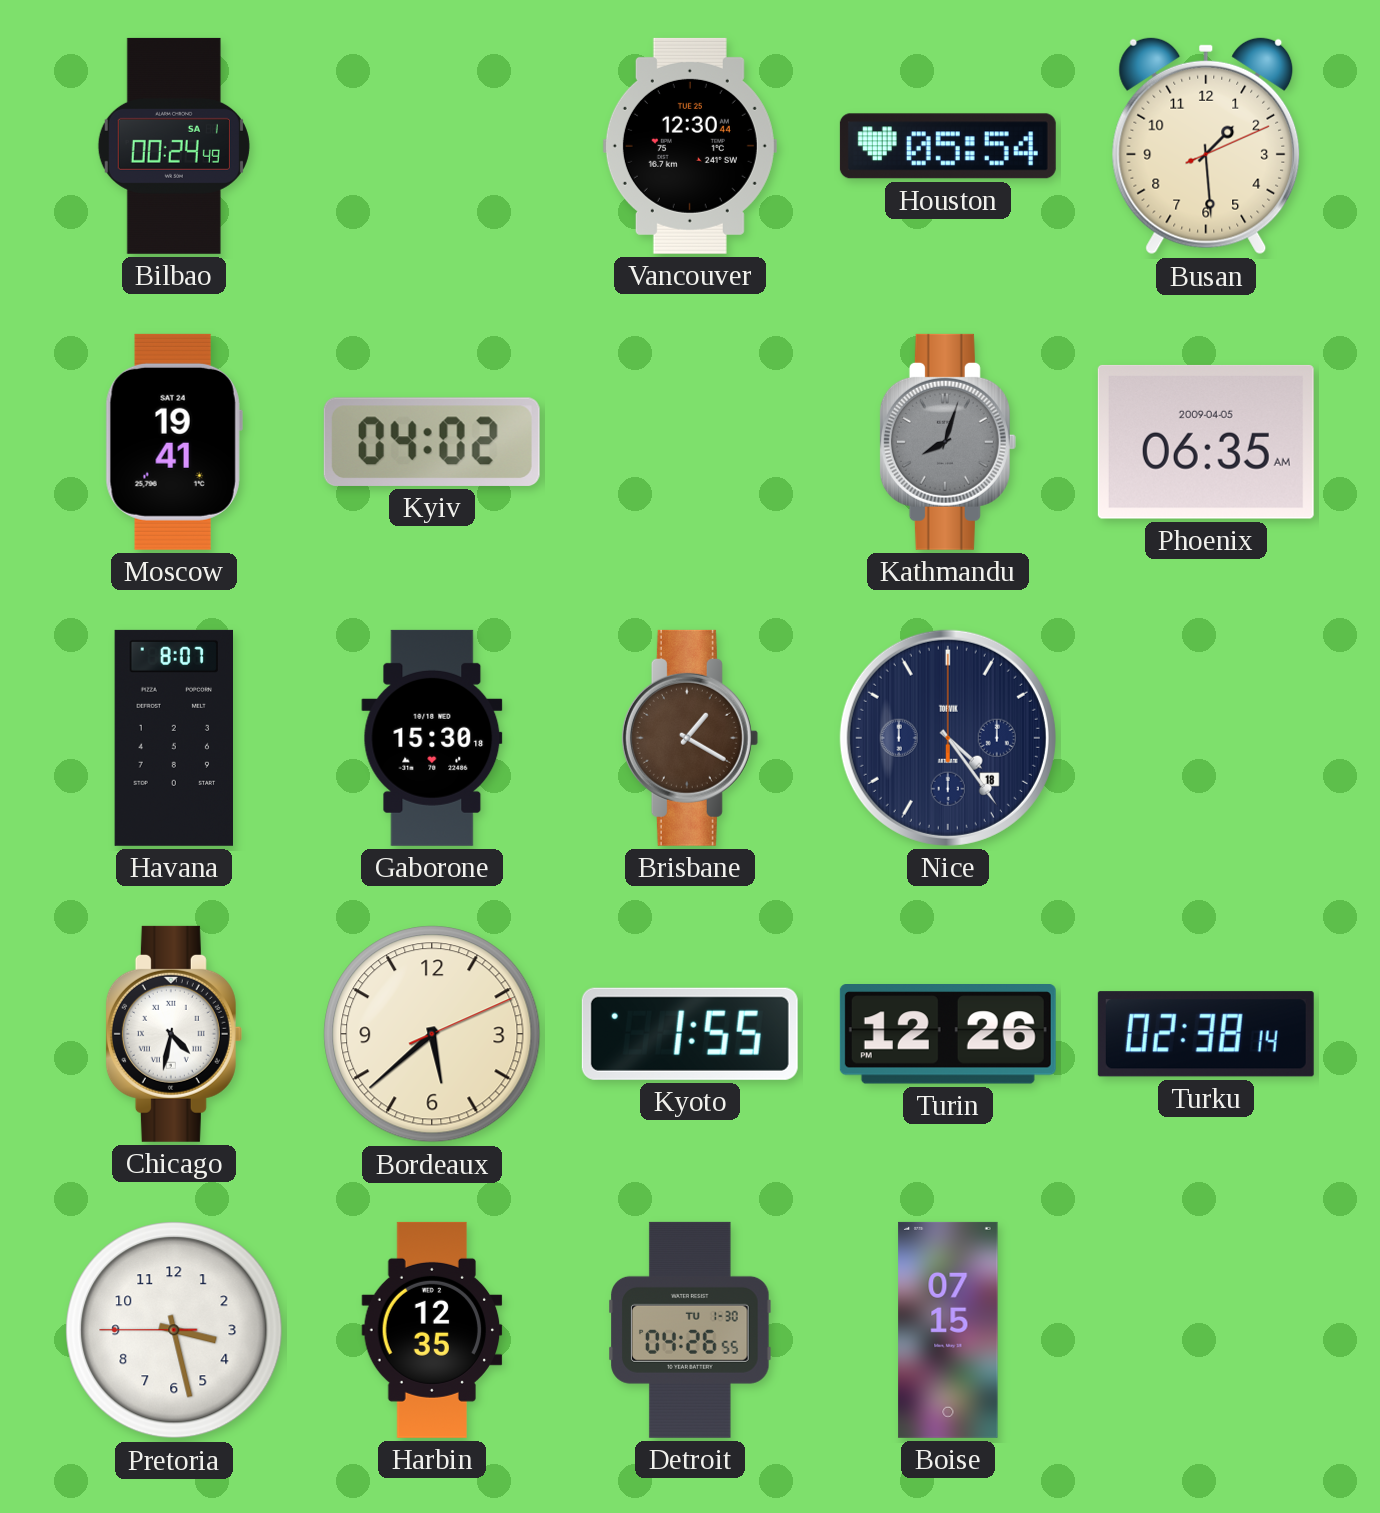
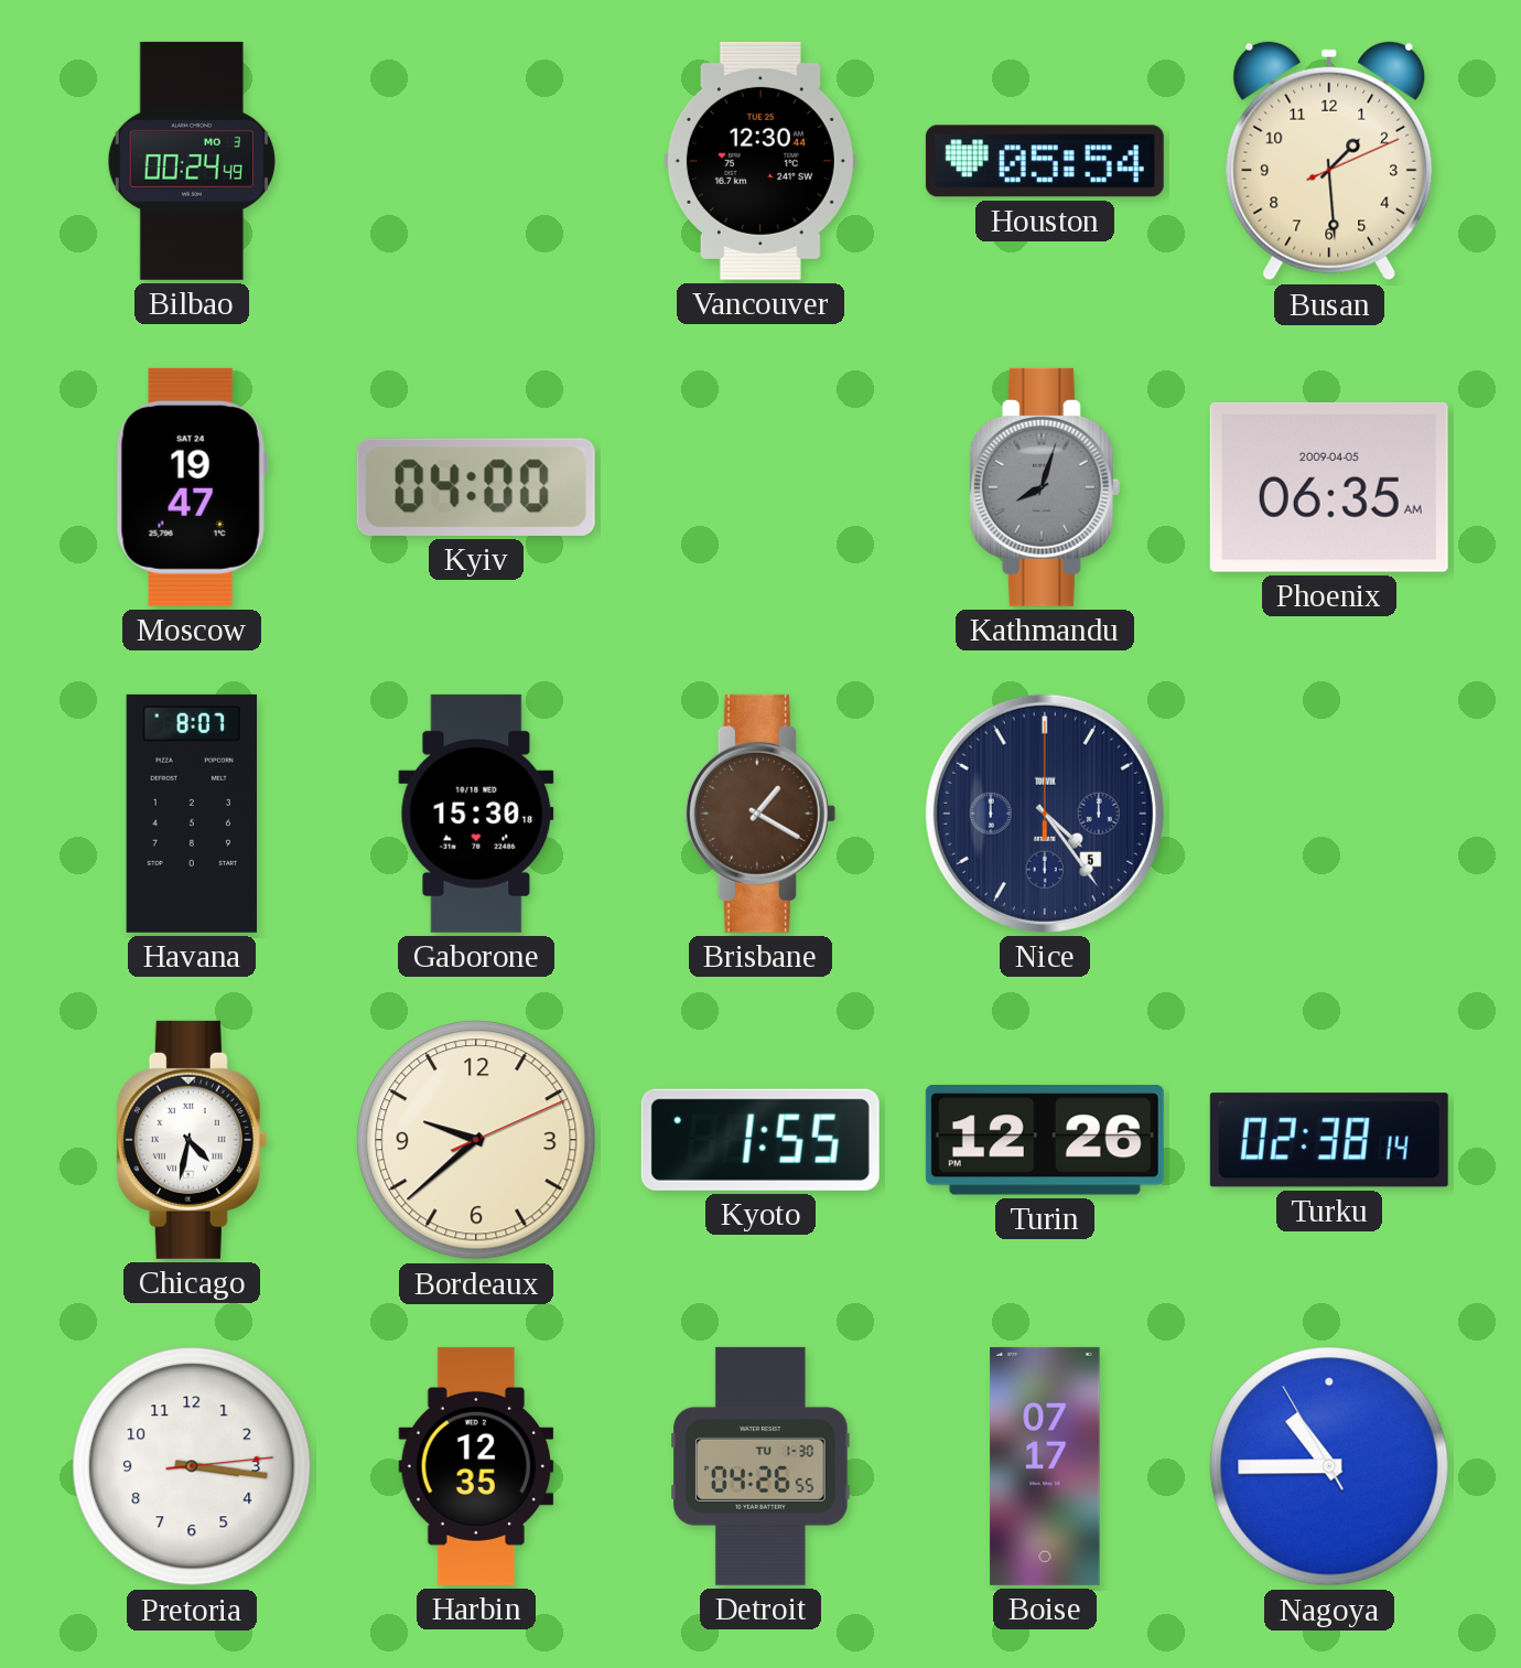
Bilbao date: SA 1 -> MO 3
Moscow: 19:41 -> 19:47
Kyiv: 04:02 -> 04:00
Nice date: 18 -> 5
Bordeaux: 5:38 -> 9:38
Pretoria: 3:27 -> 3:16
Boise: 07:15 -> 07:17
Nagoya: none -> 10:44
